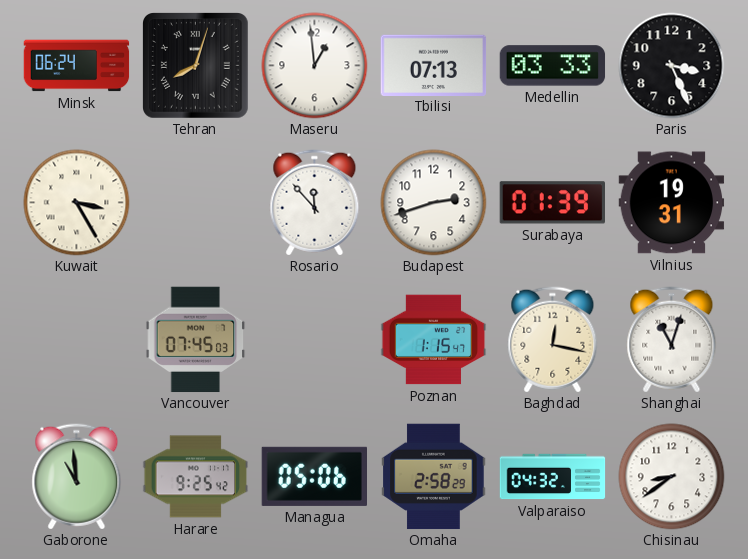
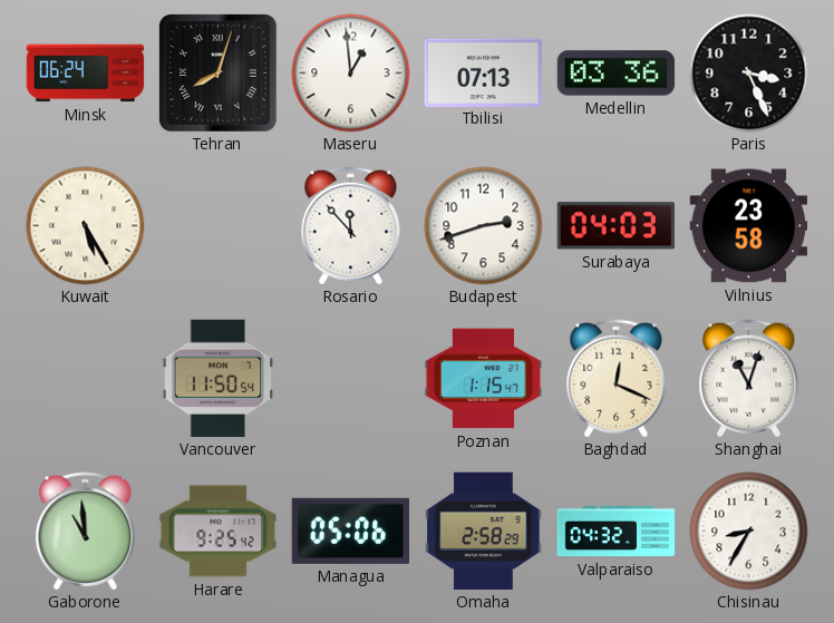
Medellin: 03:33 -> 03:36
Kuwait: 3:25 -> 5:25
Surabaya: 01:39 -> 04:03
Vilnius: 19:31 -> 23:58
Vancouver: 07:45 -> 11:50
Baghdad: 12:17 -> 12:19
Chisinau: 8:39 -> 8:35
